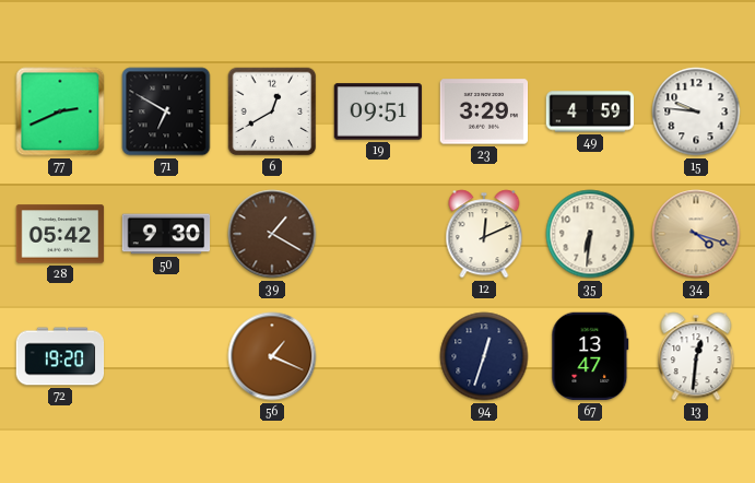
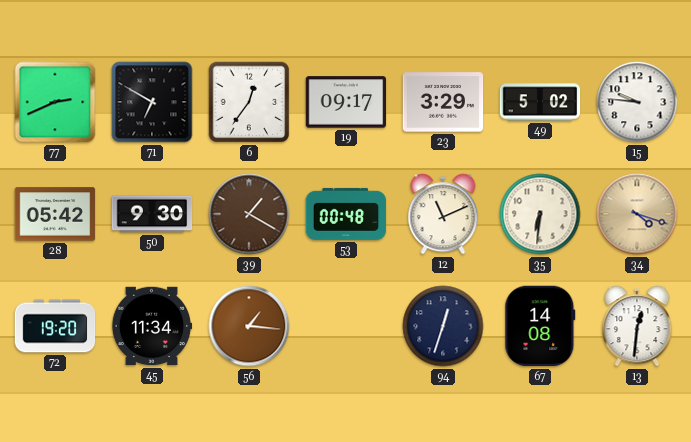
6: 12:40 -> 12:36
19: 09:51 -> 09:17
49: 4:59 -> 5:02
53: none -> 00:48
12: 12:11 -> 11:11
45: none -> 11:34
56: 1:19 -> 1:16
67: 13:47 -> 14:08
